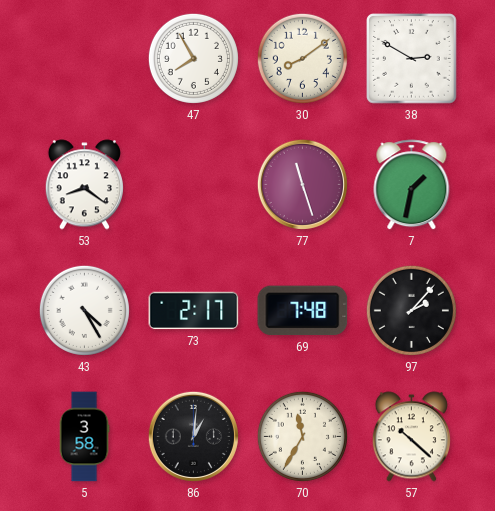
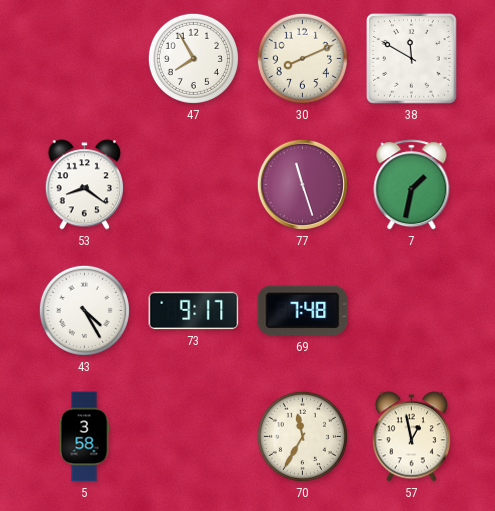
30: 8:09 -> 8:11
38: 2:50 -> 11:50
73: 2:17 -> 9:17
97: 2:07 -> none
86: 1:01 -> none
57: 10:22 -> 12:58
